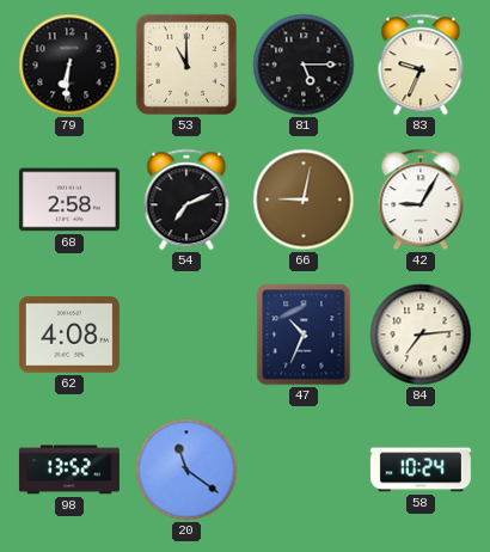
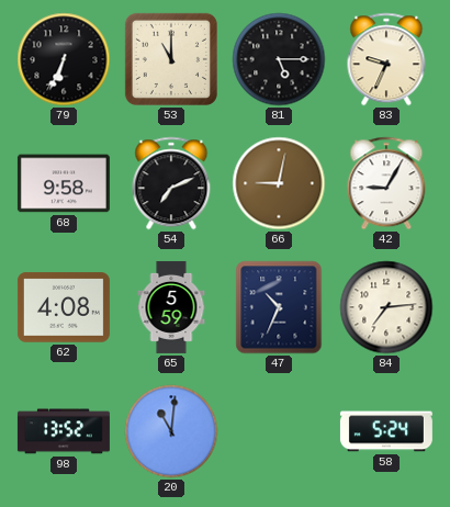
79: 6:31 -> 6:34
68: 2:58 -> 9:58
65: none -> 5:59
20: 11:21 -> 11:01
58: 10:24 -> 5:24
